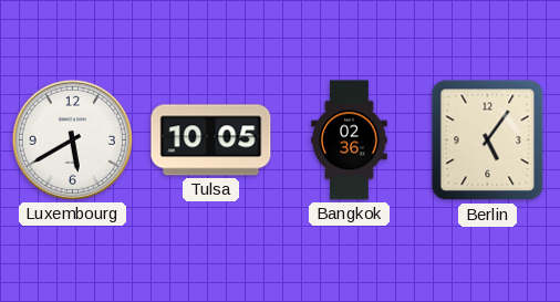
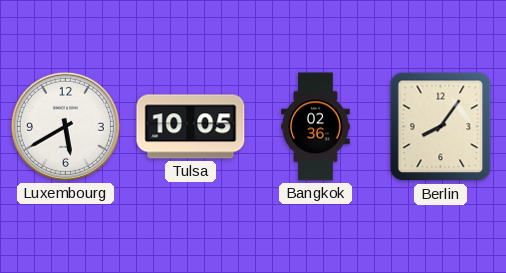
Berlin: 5:06 -> 8:06
